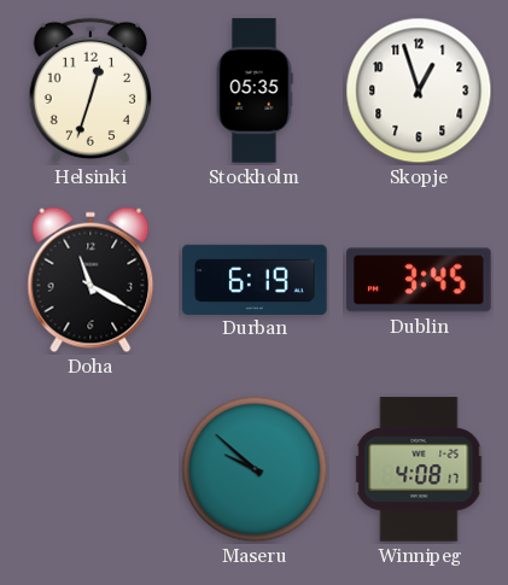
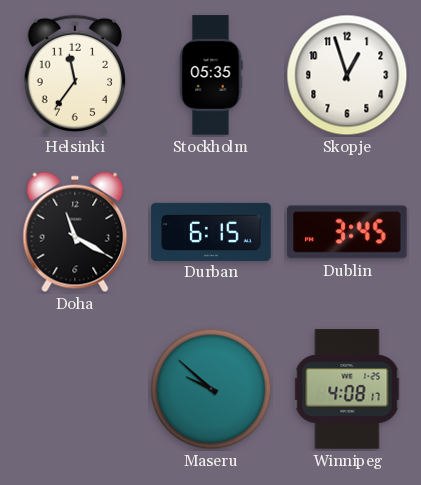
Helsinki: 12:33 -> 11:36
Durban: 6:19 -> 6:15
